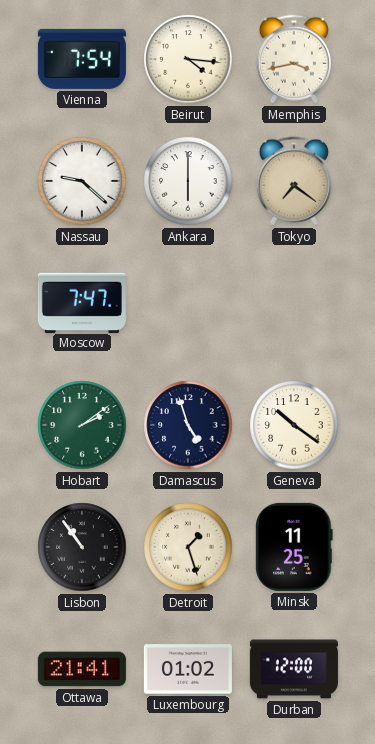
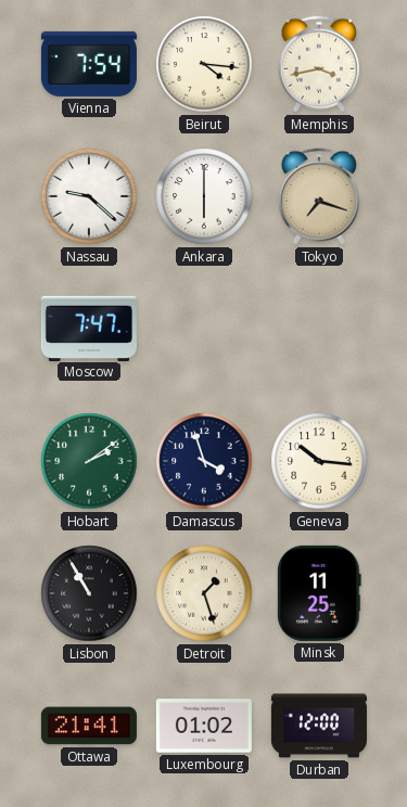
Tokyo: 7:21 -> 7:18
Damascus: 4:57 -> 3:57
Geneva: 10:21 -> 10:16
Lisbon: 10:54 -> 10:55
